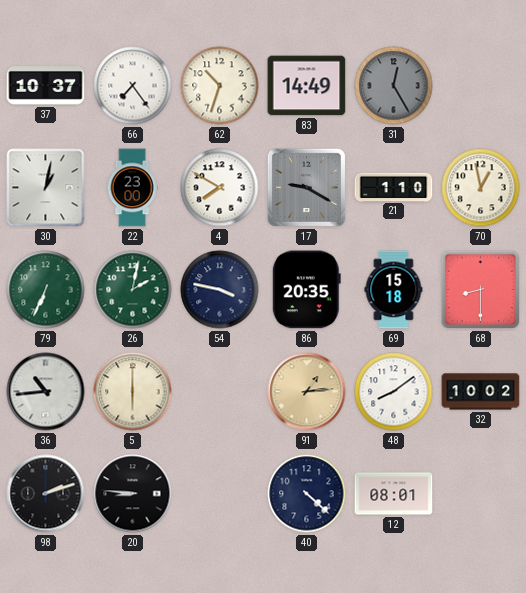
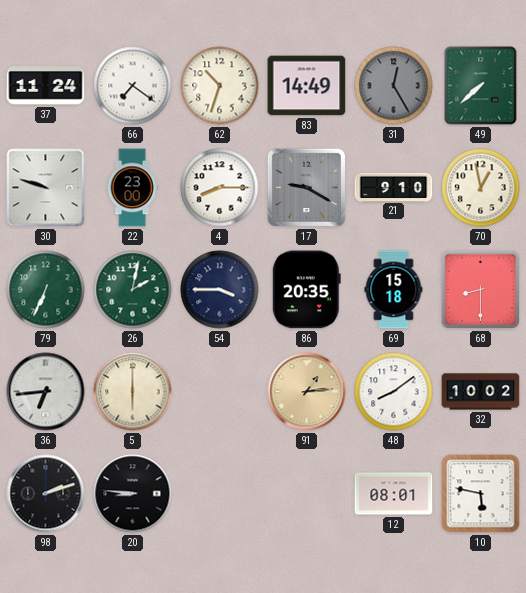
37: 10:37 -> 11:24
66: 7:24 -> 7:21
49: none -> 7:38
30: 1:02 -> 9:48
4: 7:50 -> 8:15
21: 1:10 -> 9:10
54: 3:47 -> 3:45
36: 10:44 -> 6:44
40: 4:22 -> none
10: none -> 5:47
